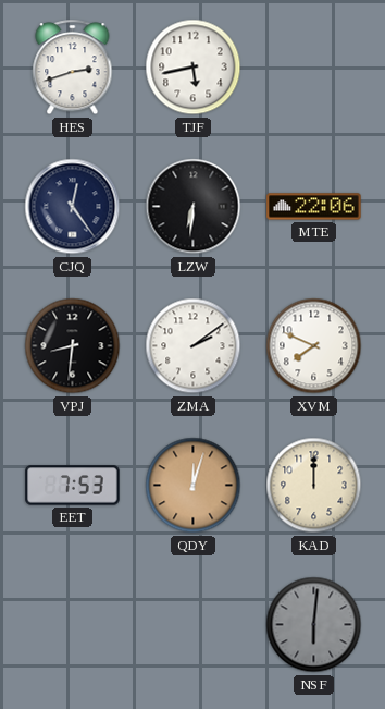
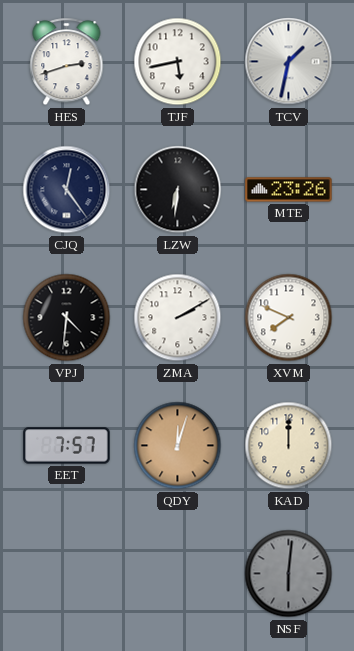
TCV: none -> 1:32
MTE: 22:06 -> 23:26
VPJ: 8:31 -> 4:31
ZMA: 2:09 -> 2:10
EET: 7:53 -> 7:57
